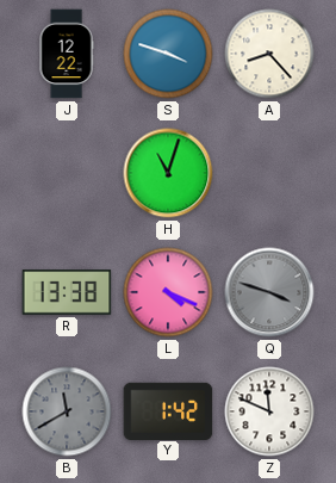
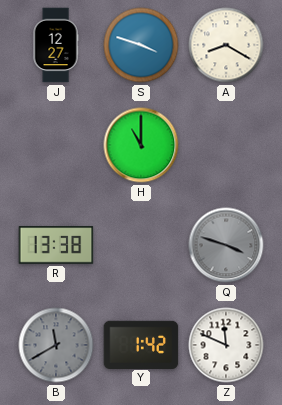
J: 12:22 -> 12:27
A: 8:23 -> 8:20
H: 11:03 -> 11:00
L: 4:19 -> none
